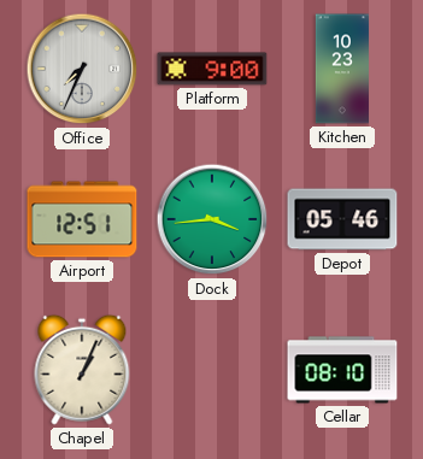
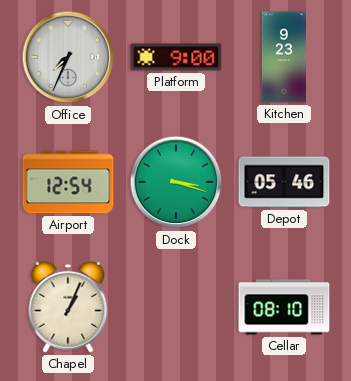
Kitchen: 10:23 -> 9:23
Airport: 12:51 -> 12:54
Dock: 3:44 -> 3:18
